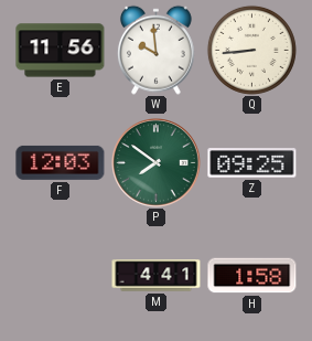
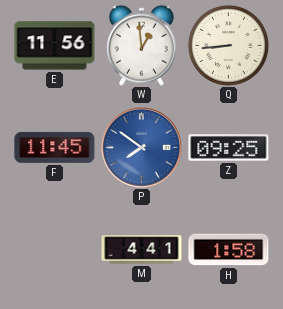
W: 9:59 -> 12:59
F: 12:03 -> 11:45
P dial: green -> blue
